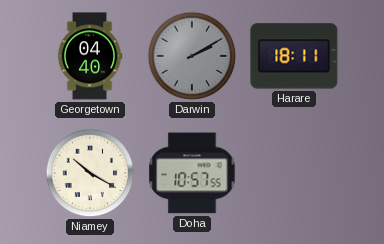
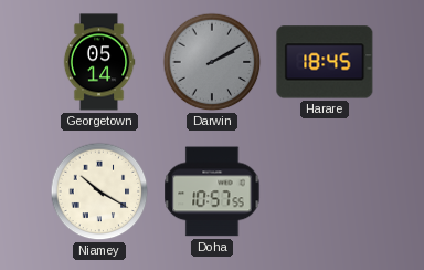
Georgetown: 04:40 -> 05:14
Harare: 18:11 -> 18:45
